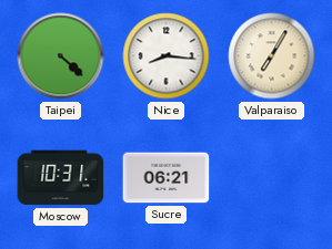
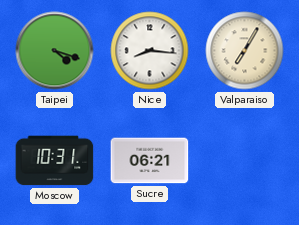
Taipei: 4:22 -> 4:18
